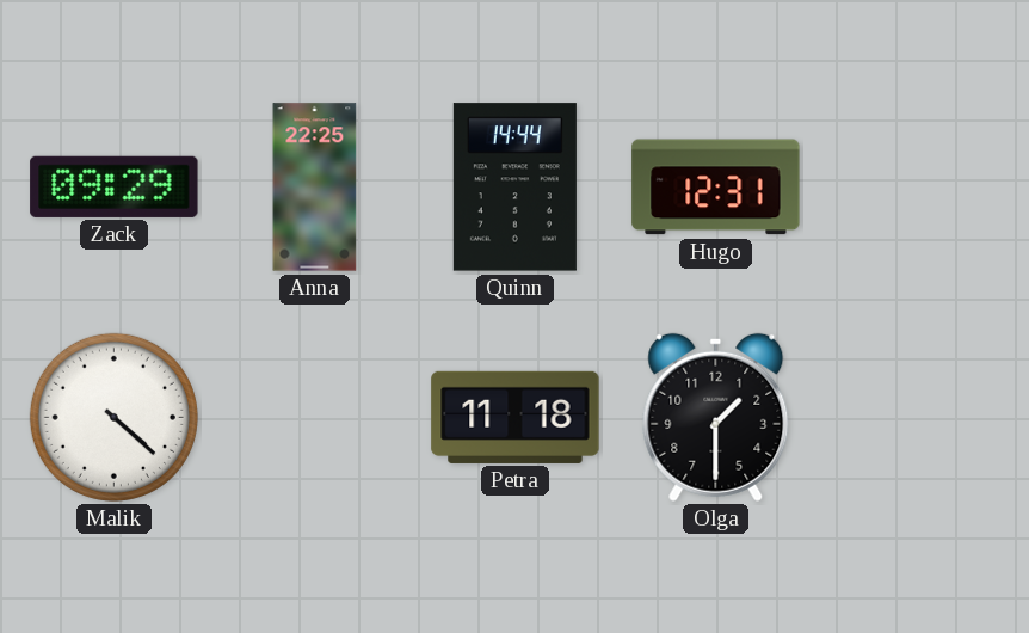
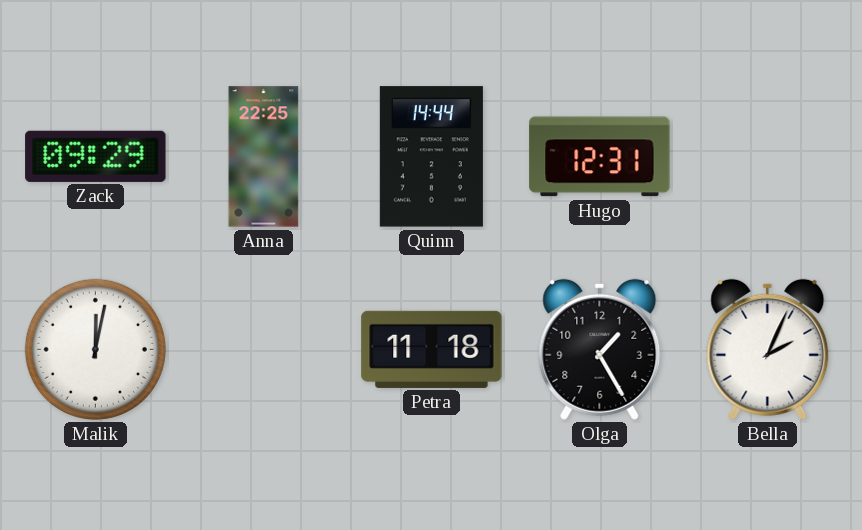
Malik: 4:22 -> 12:02
Olga: 1:30 -> 1:25
Bella: none -> 2:04
